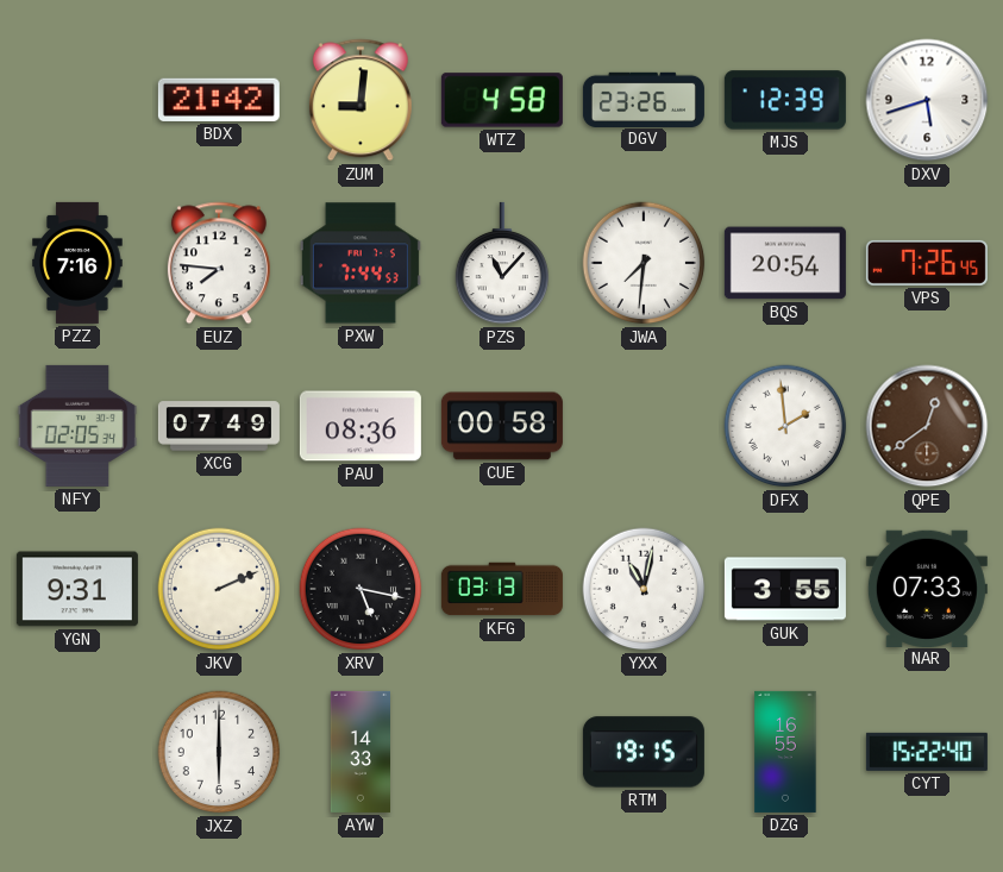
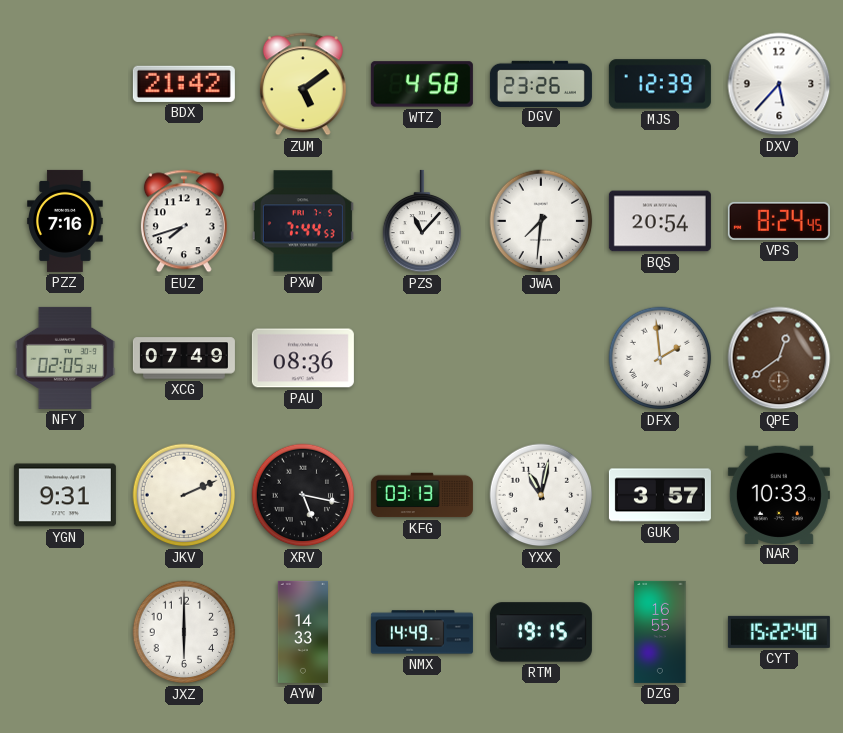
ZUM: 9:01 -> 5:09
DXV: 5:42 -> 5:37
EUZ: 7:46 -> 7:42
VPS: 7:26 -> 8:24
CUE: 00:58 -> none
GUK: 3:55 -> 3:57
NAR: 07:33 -> 10:33
NMX: none -> 14:49
